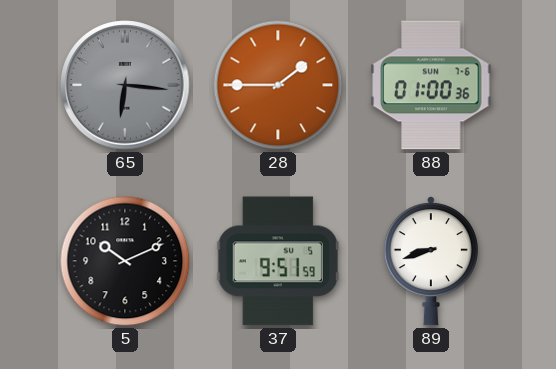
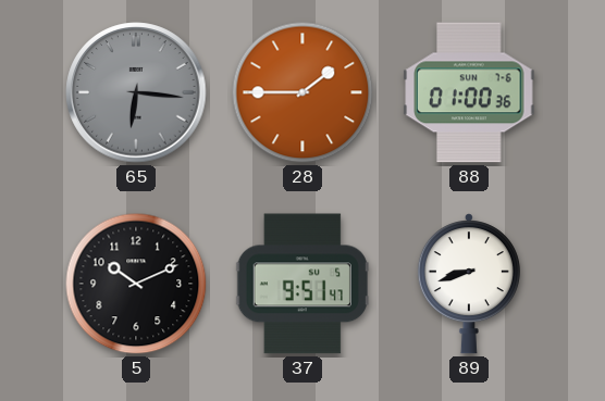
37: 9:51:59 -> 9:51:47
